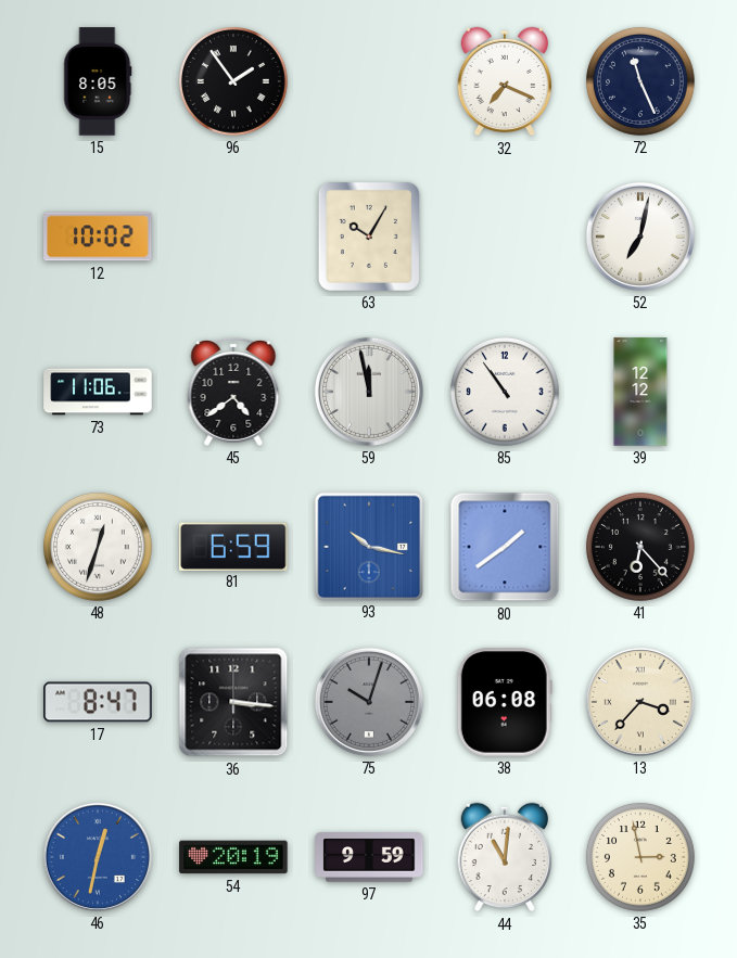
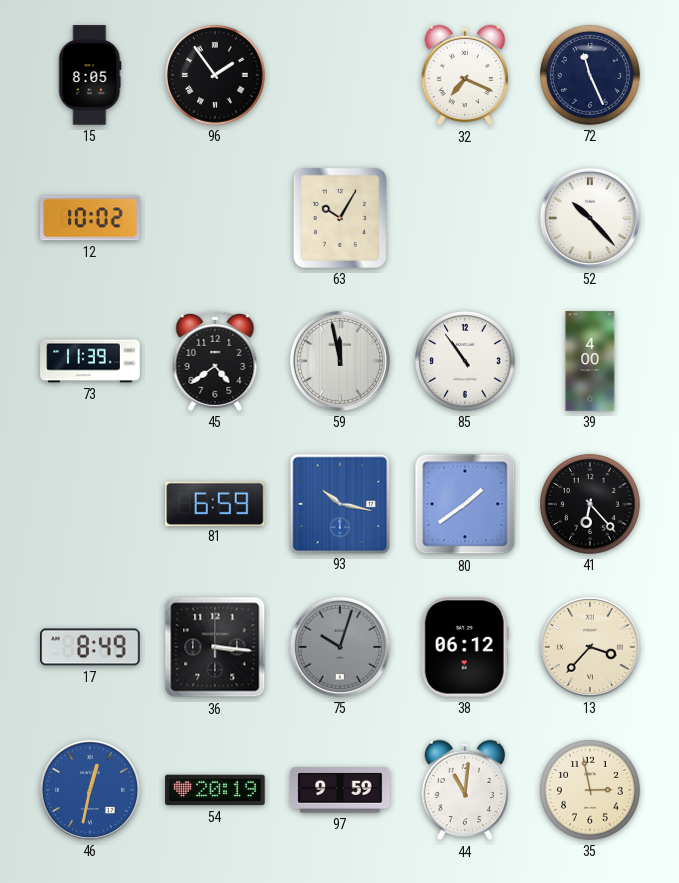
52: 7:02 -> 10:23
73: 11:06 -> 11:39
39: 12:12 -> 4:00
48: 12:33 -> none
17: 8:47 -> 8:49
38: 06:08 -> 06:12
